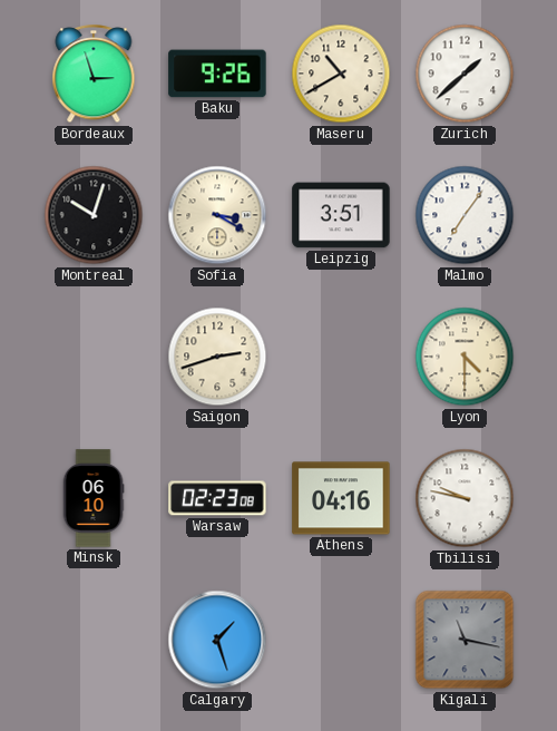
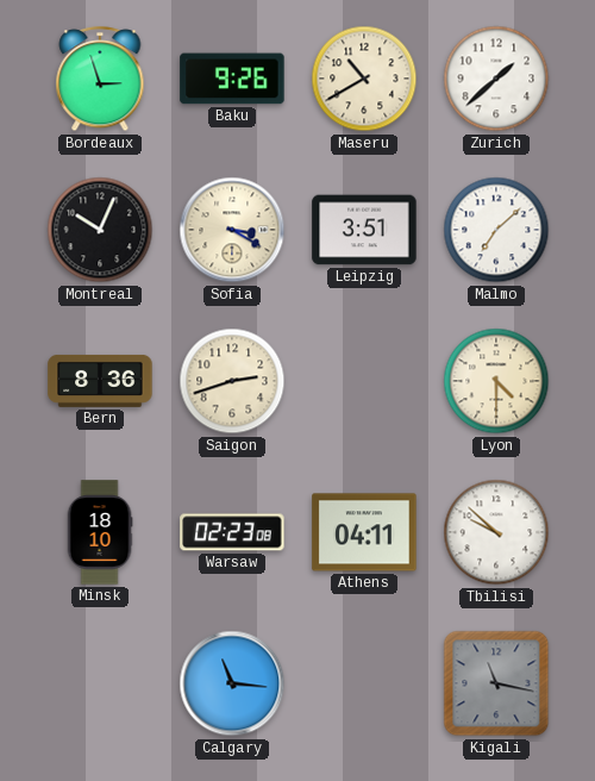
Montreal: 10:03 -> 10:04
Malmo: 7:06 -> 7:08
Bern: none -> 8:36
Minsk: 06:10 -> 18:10
Athens: 04:16 -> 04:11
Tbilisi: 9:47 -> 9:52
Calgary: 1:27 -> 11:16
